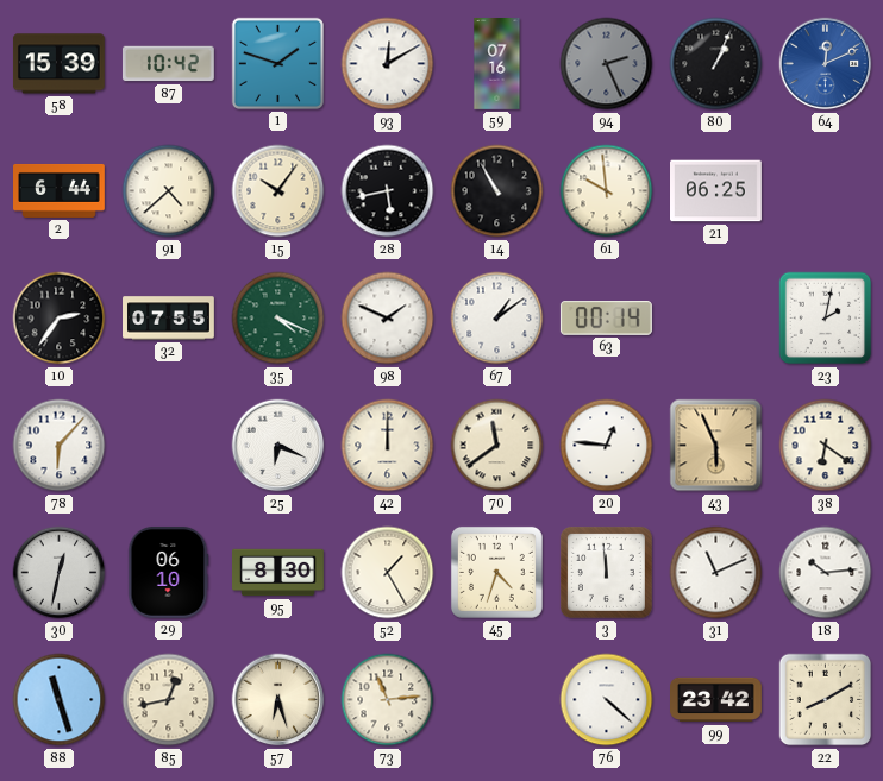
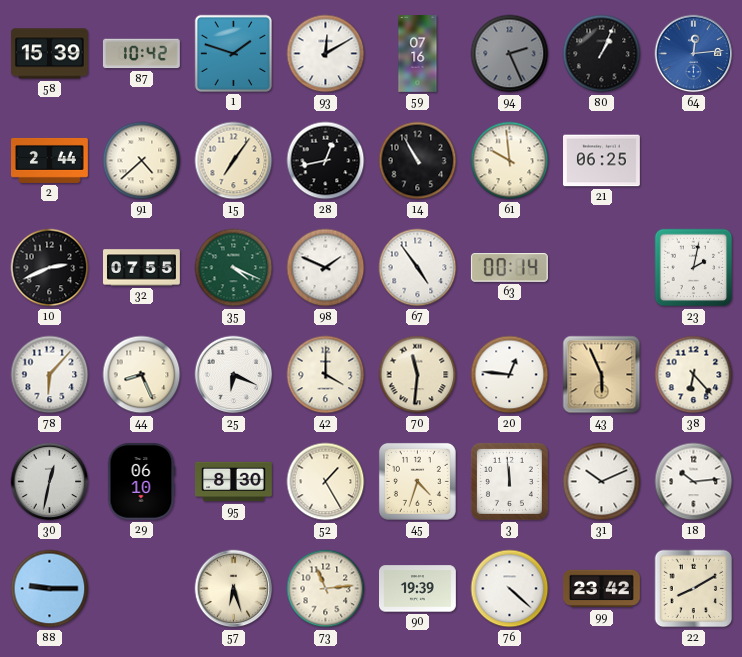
64: 12:11 -> 12:14
2: 6:44 -> 2:44
15: 10:06 -> 7:06
28: 5:43 -> 12:43
10: 2:36 -> 2:41
67: 1:09 -> 4:54
44: none -> 8:26
42: 12:00 -> 4:00
70: 11:39 -> 11:31
38: 6:21 -> 6:23
31: 11:11 -> 10:11
88: 11:27 -> 9:15
85: 12:43 -> none
90: none -> 19:39
